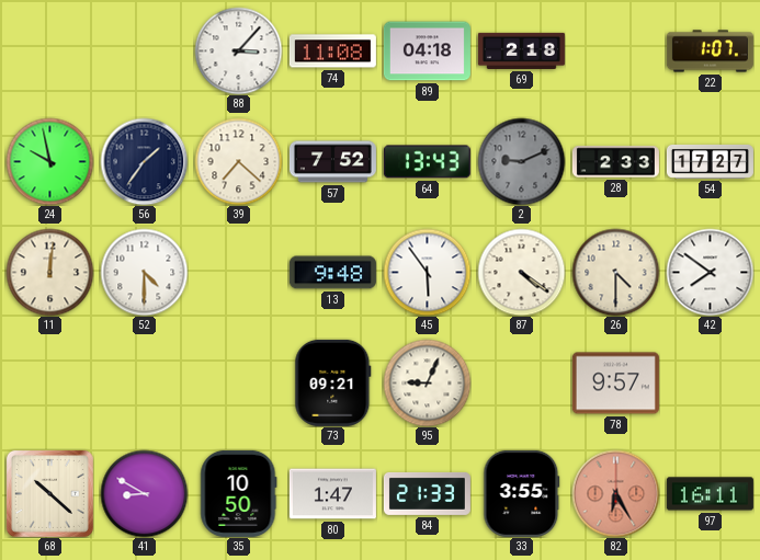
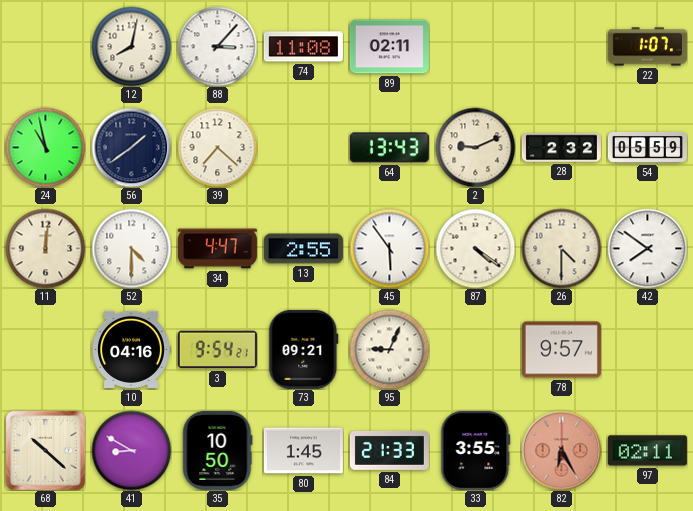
12: none -> 8:02
89: 04:18 -> 02:11
69: 2:18 -> none
24: 9:58 -> 10:58
56: 1:36 -> 1:39
57: 7:52 -> none
2 dial: grey -> cream
28: 2:33 -> 2:32
54: 17:27 -> 05:59
34: none -> 4:47
13: 9:48 -> 2:55
10: none -> 04:16
3: none -> 9:54
80: 1:47 -> 1:45
97: 16:11 -> 02:11
